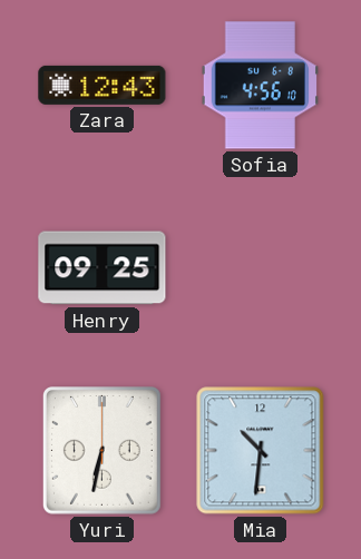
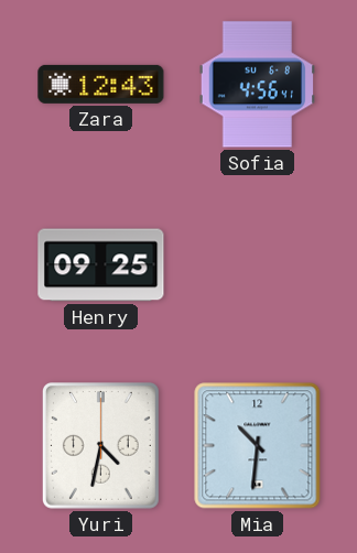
Sofia: 4:56:10 -> 4:56:41
Yuri: 6:32 -> 4:32
